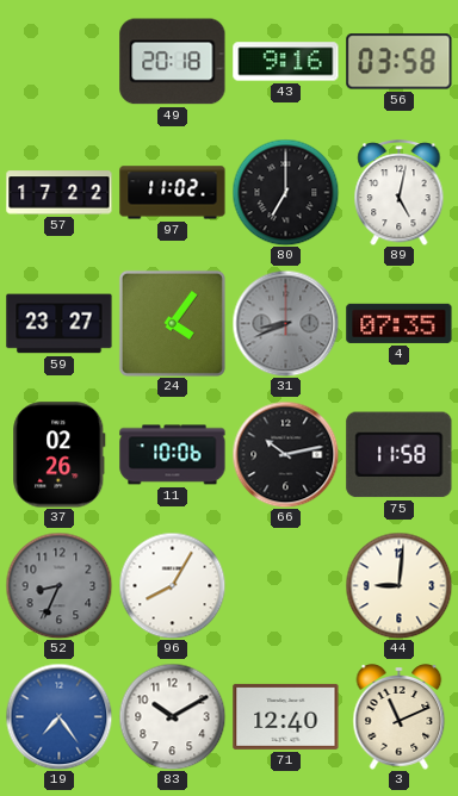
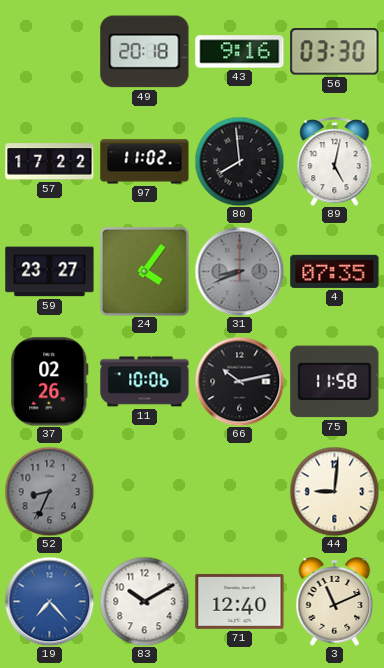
56: 03:58 -> 03:30
80: 7:00 -> 7:59
96: 8:05 -> none
19: 7:24 -> 7:23
